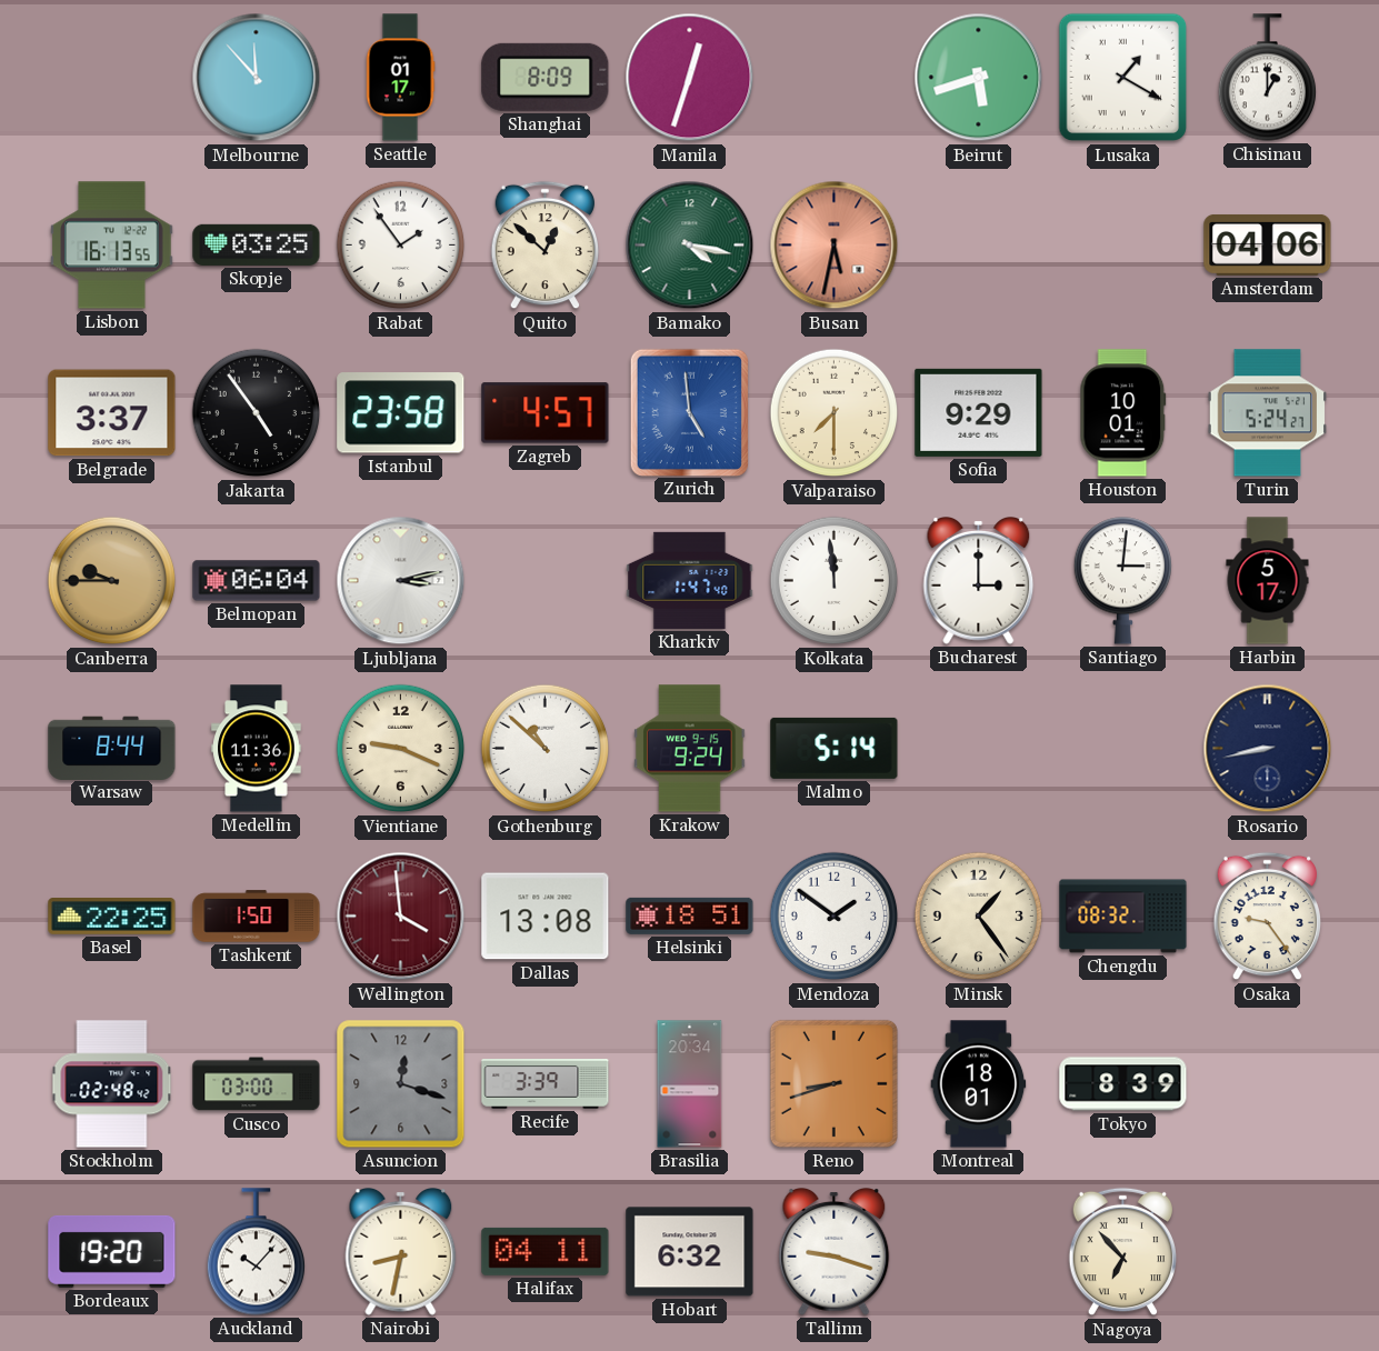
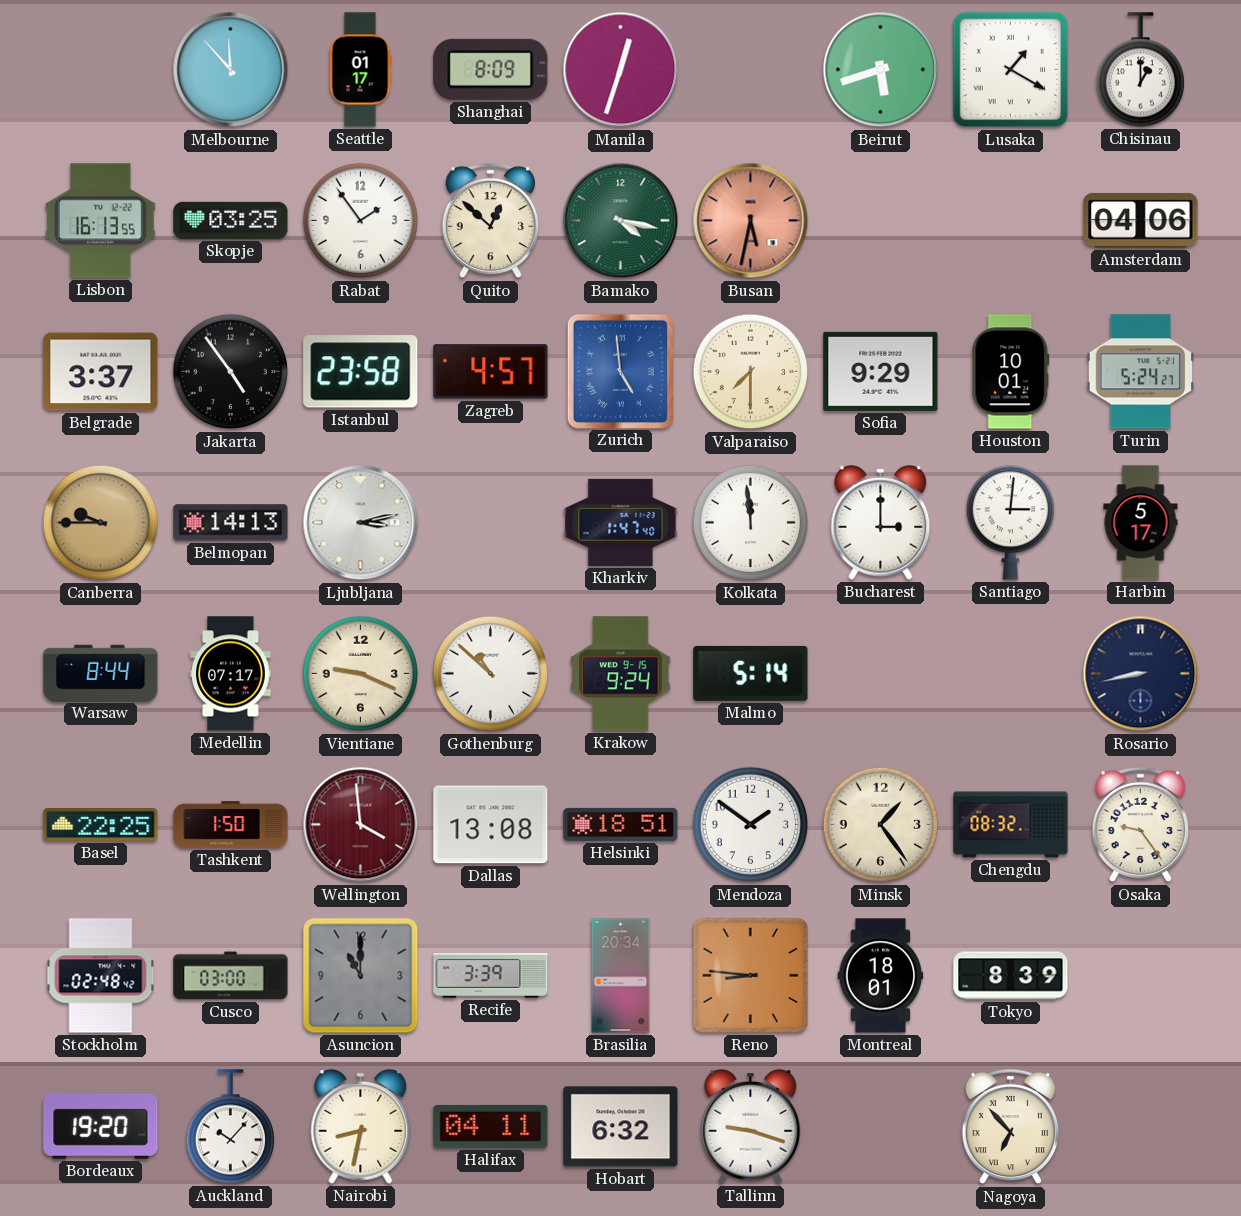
Belmopan: 06:04 -> 14:13
Medellin: 11:36 -> 07:17
Asuncion: 12:18 -> 11:00
Reno: 8:42 -> 8:46
